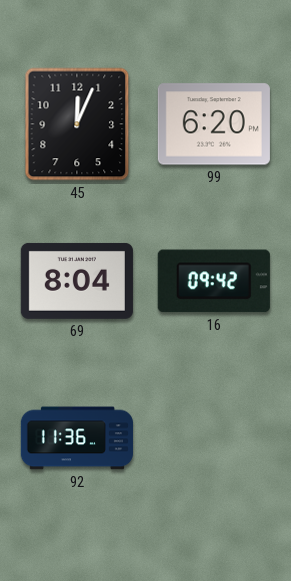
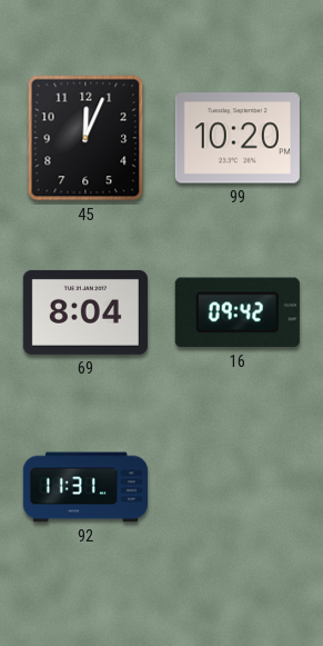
99: 6:20 -> 10:20
92: 11:36 -> 11:31
